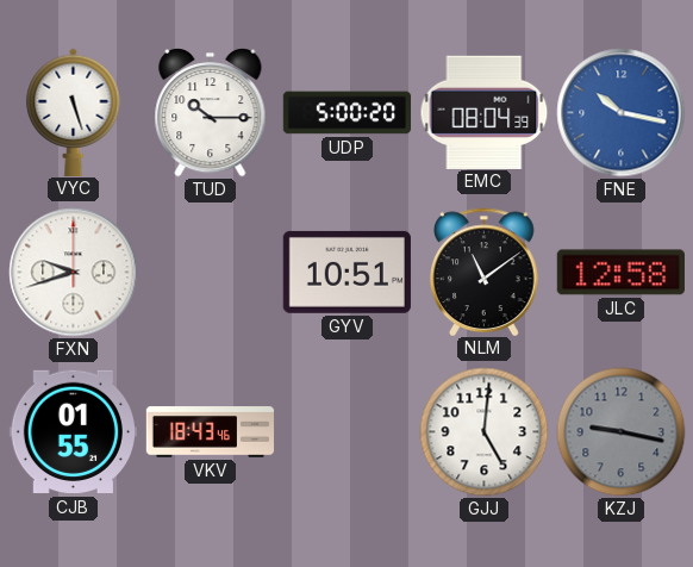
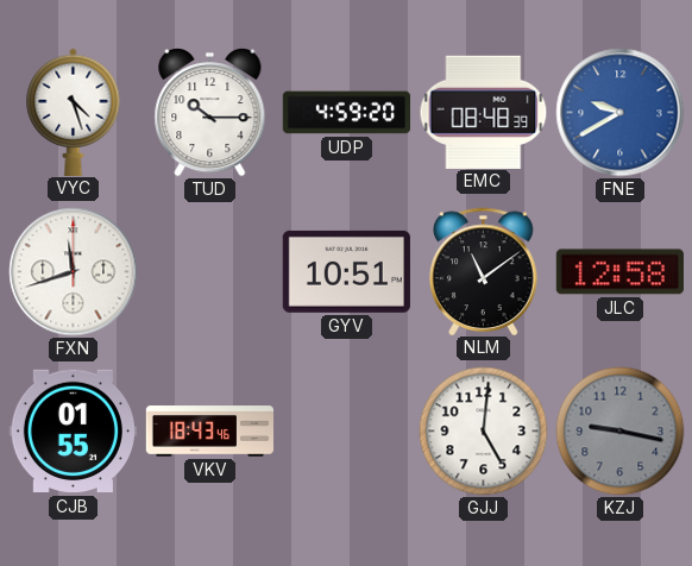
VYC: 5:27 -> 4:27
UDP: 5:00 -> 4:59
EMC: 08:04 -> 08:48
FNE: 10:17 -> 9:40
FXN: 9:42 -> 11:42
